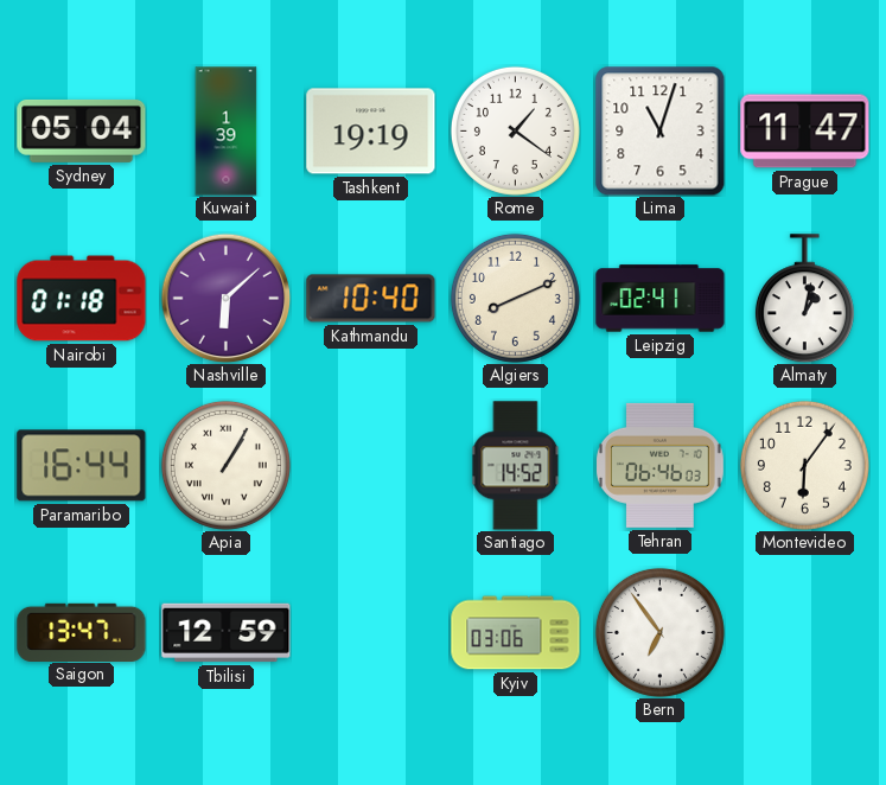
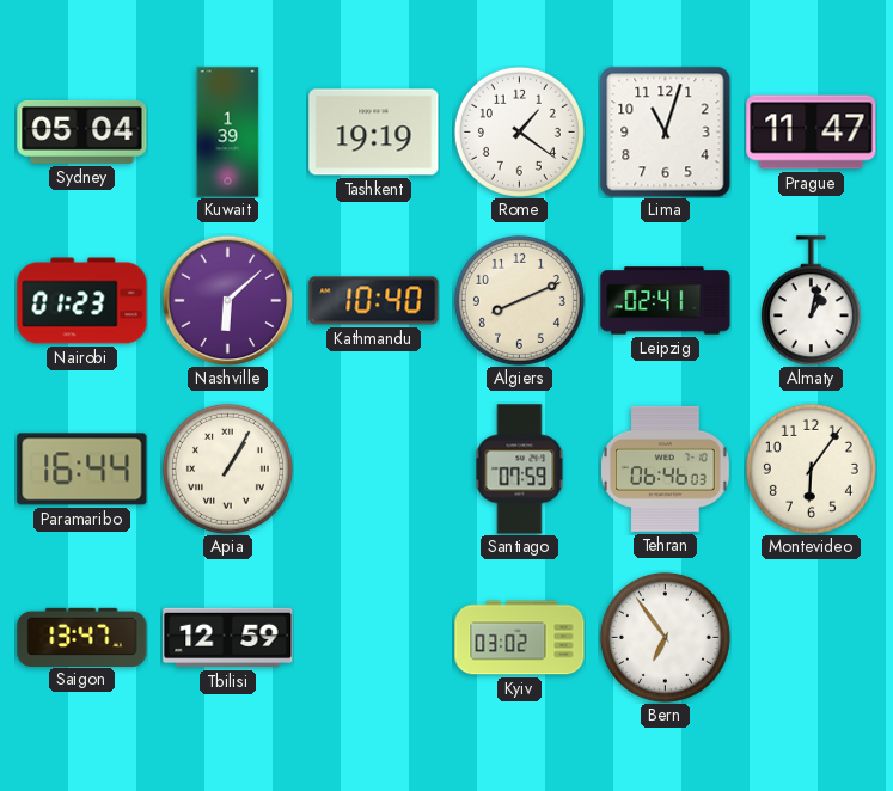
Nairobi: 01:18 -> 01:23
Santiago: 14:52 -> 07:59
Kyiv: 03:06 -> 03:02
